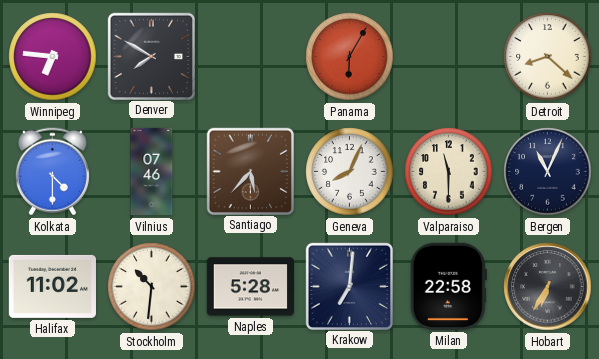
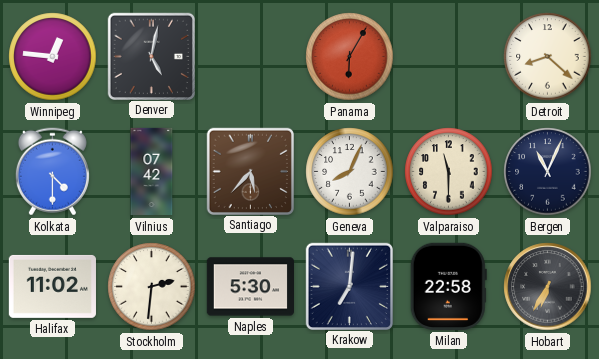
Winnipeg: 6:46 -> 12:46
Denver: 7:50 -> 5:02
Vilnius: 07:46 -> 07:42
Stockholm: 10:31 -> 2:31
Naples: 5:28 -> 5:30
